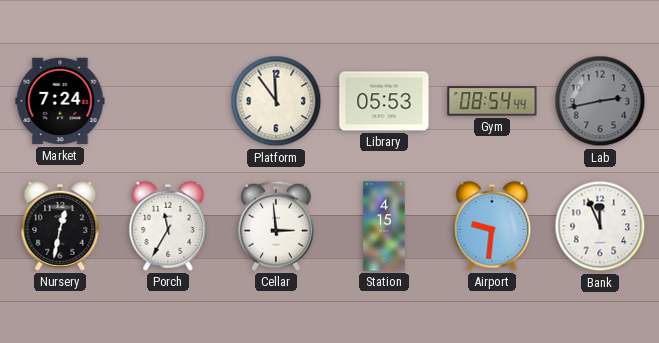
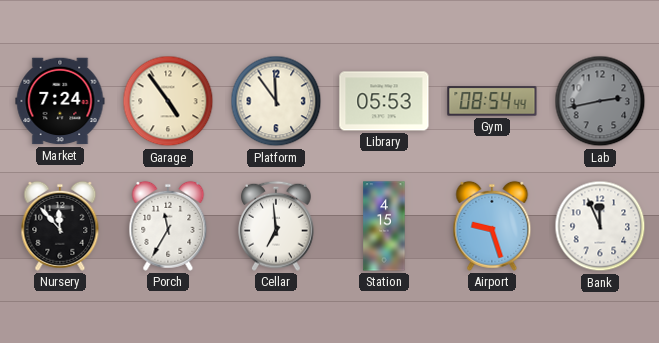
Garage: none -> 4:54
Nursery: 12:32 -> 11:53
Cellar: 2:59 -> 6:59
Airport: 9:31 -> 9:27
